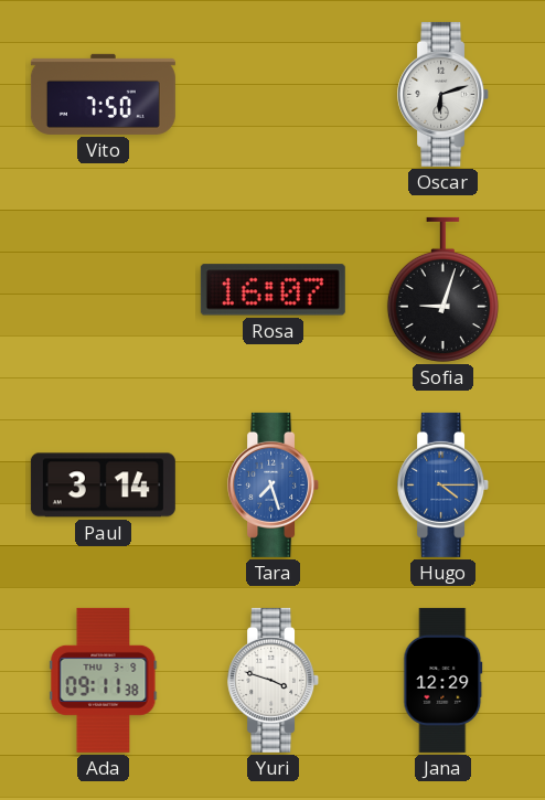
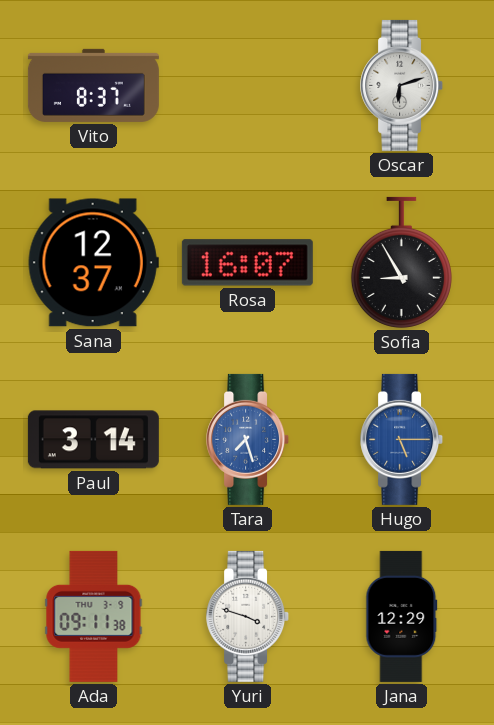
Vito: 7:50 -> 8:37
Sana: none -> 12:37
Sofia: 9:03 -> 8:55
Hugo: 4:15 -> 5:15
